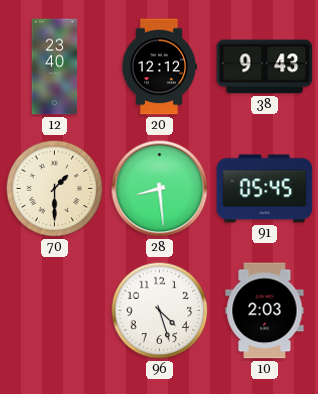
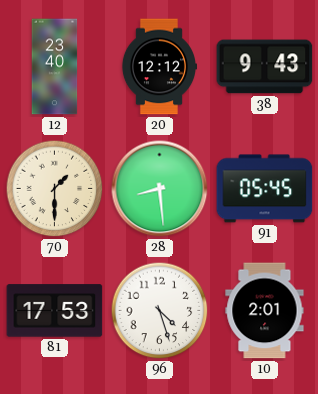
81: none -> 17:53
10: 2:03 -> 2:01
